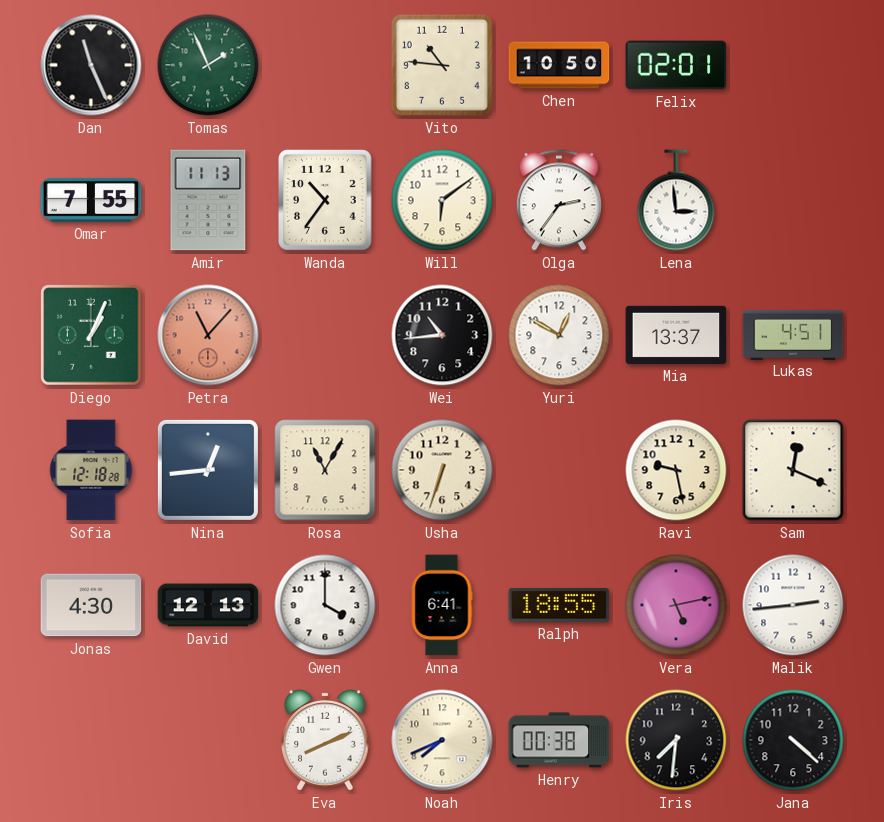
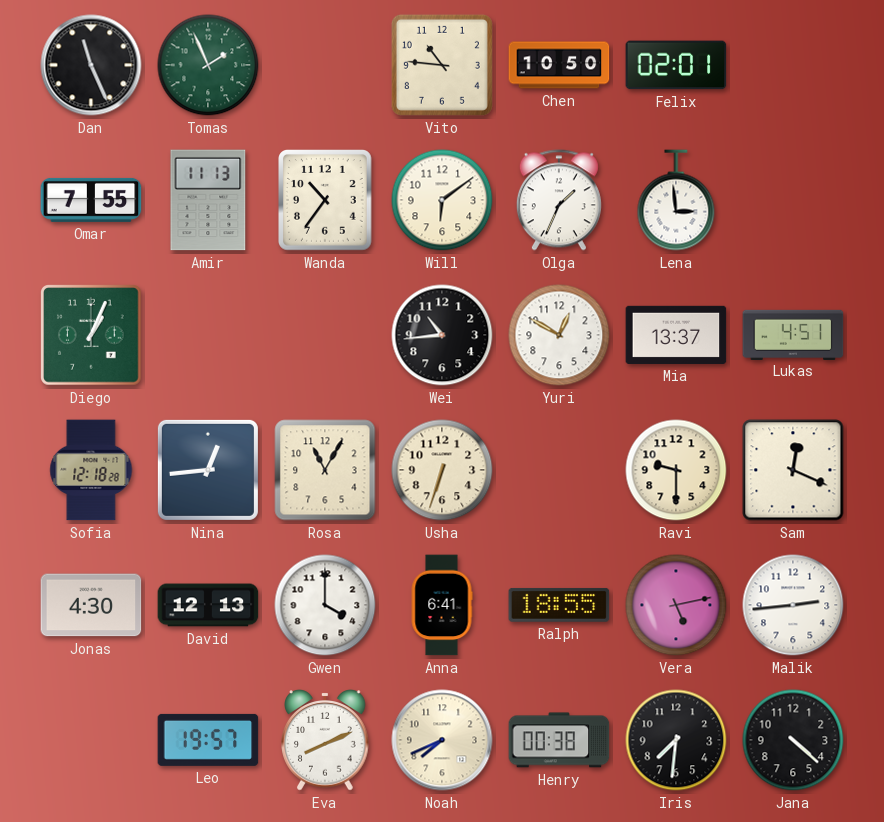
Olga: 2:36 -> 1:34
Petra: 11:07 -> none
Ravi: 9:28 -> 9:30
Leo: none -> 19:57
